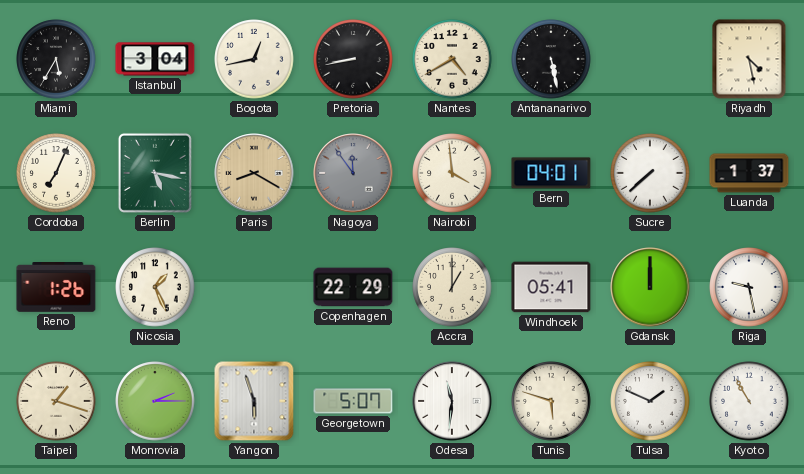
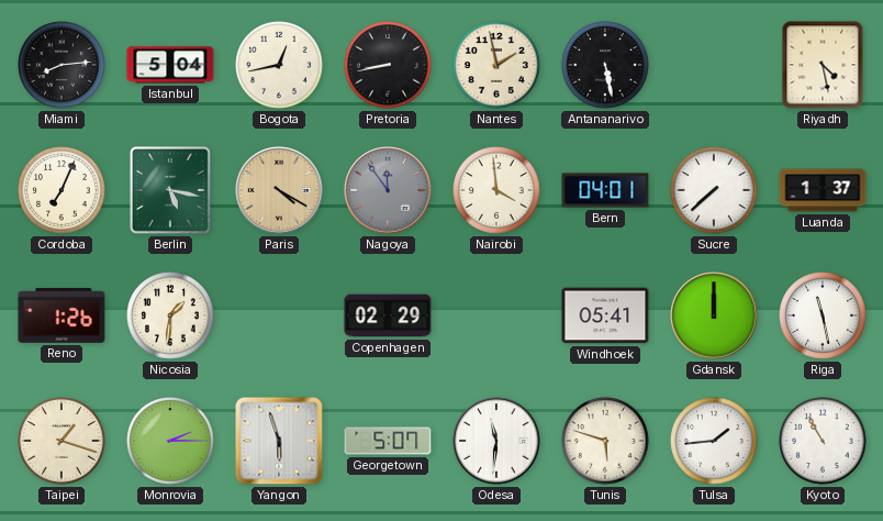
Miami: 5:35 -> 8:14
Istanbul: 3:04 -> 5:04
Nantes: 4:40 -> 1:58
Paris: 8:20 -> 4:20
Nicosia: 1:26 -> 1:31
Copenhagen: 22:29 -> 02:29
Accra: 1:00 -> none
Riga: 9:28 -> 11:28
Tulsa: 1:49 -> 1:44
